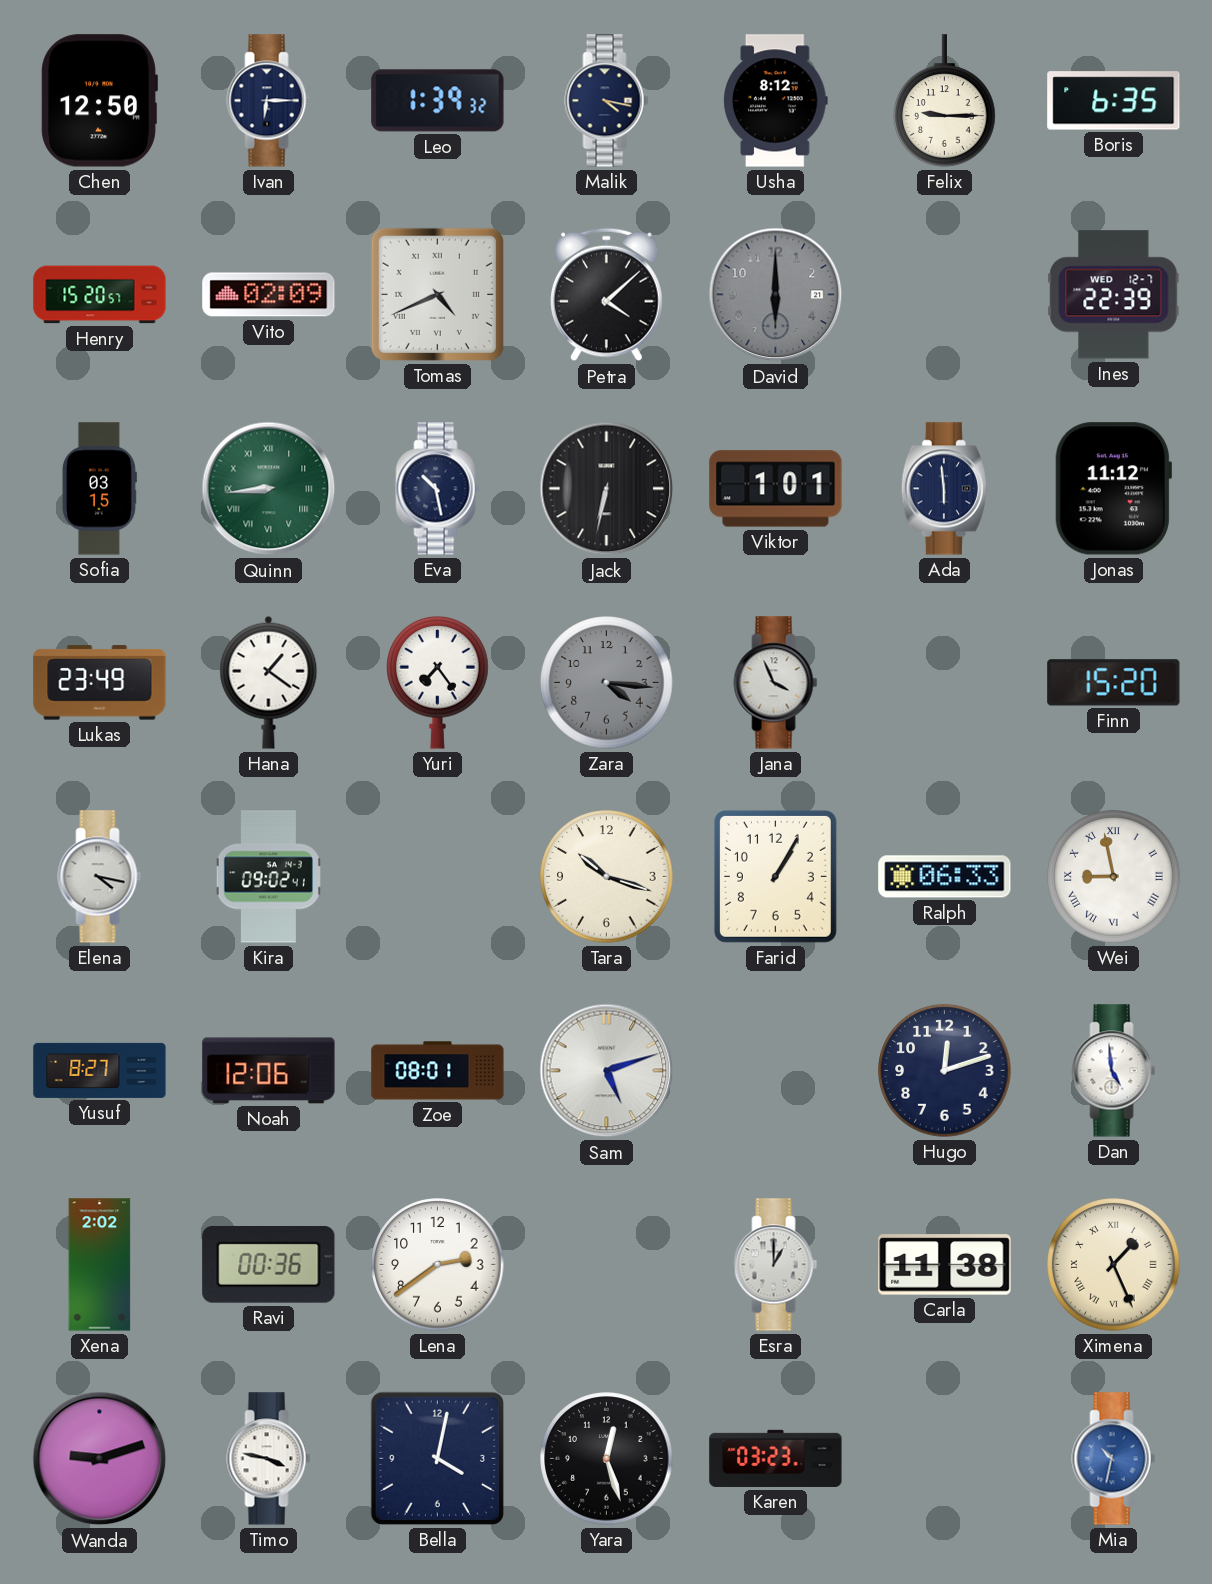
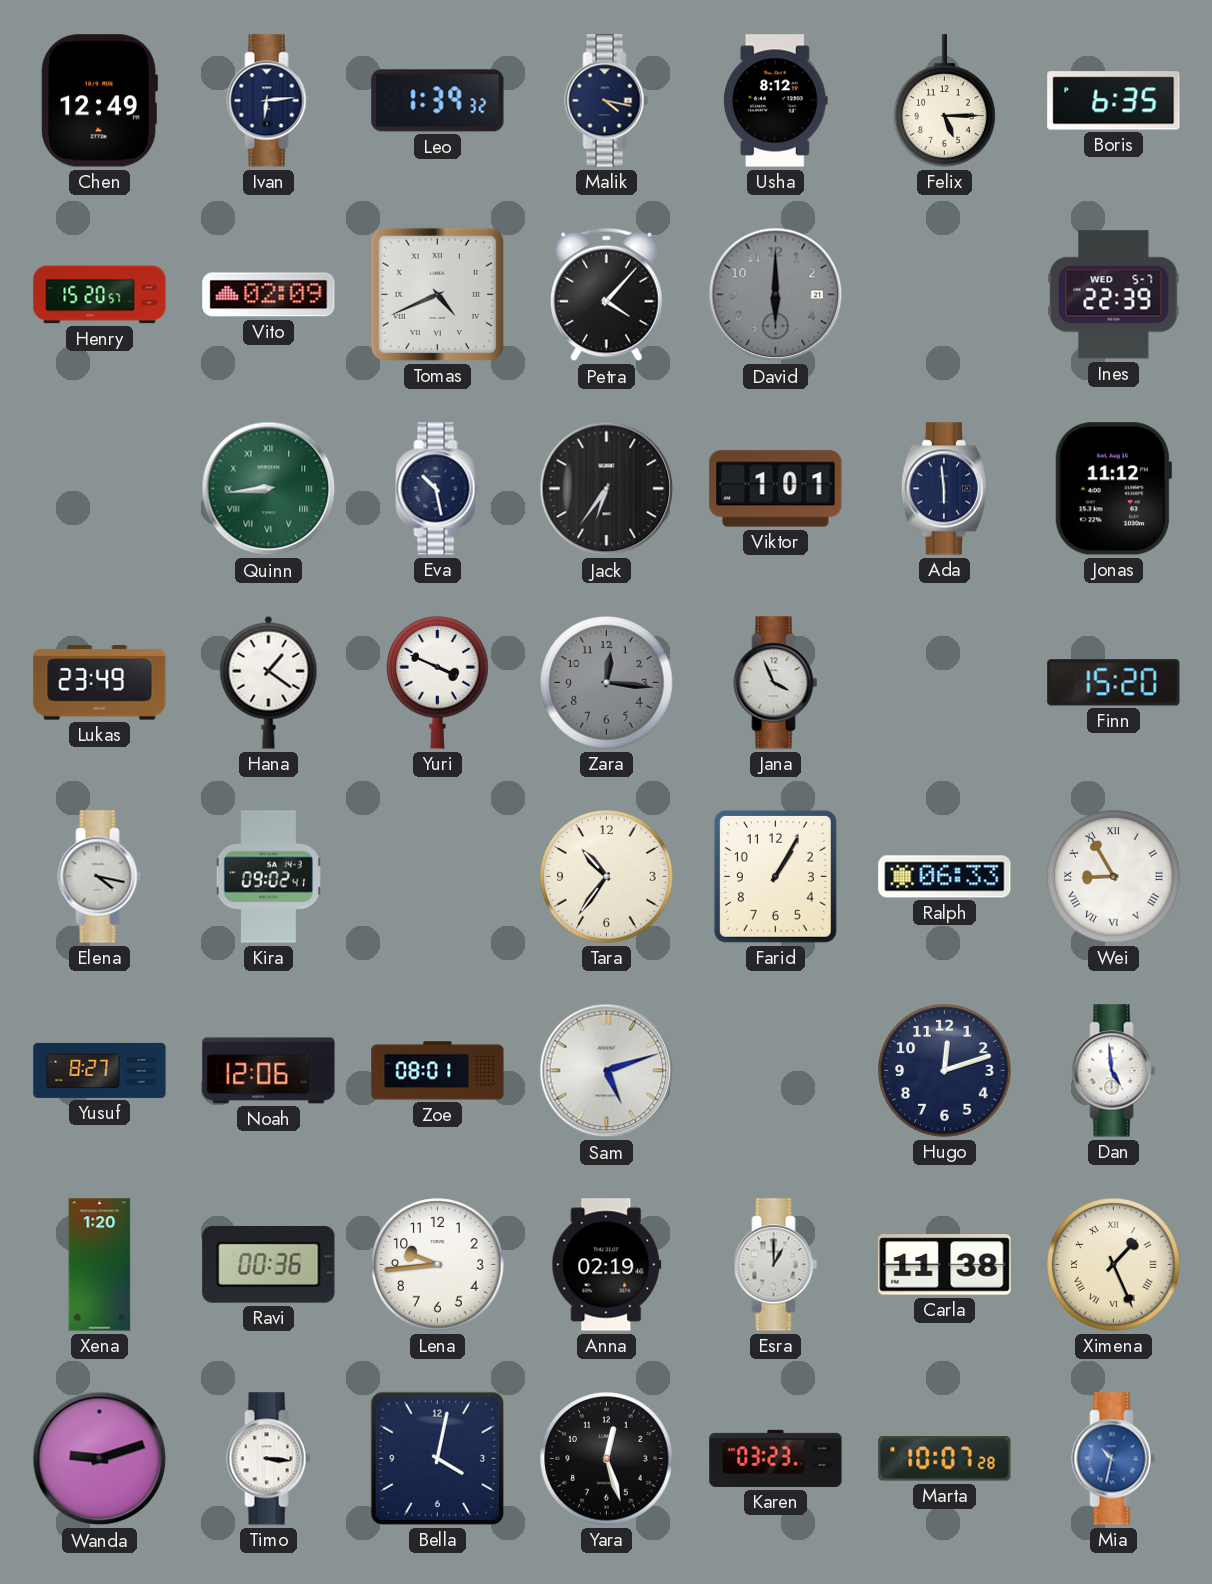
Chen: 12:50 -> 12:49
Ivan: 6:15 -> 6:14
Felix: 9:15 -> 5:15
Petra: 4:08 -> 4:07
Ines date: WED 12-7 -> WED 5-7
Sofia: 03:15 -> none
Jack: 6:32 -> 6:36
Yuri: 7:24 -> 3:49
Zara: 4:16 -> 12:16
Tara: 10:18 -> 10:36
Wei: 8:58 -> 8:55
Xena: 2:02 -> 1:20
Lena: 2:39 -> 9:44
Anna: none -> 02:19
Timo: 3:47 -> 3:16
Marta: none -> 10:07
